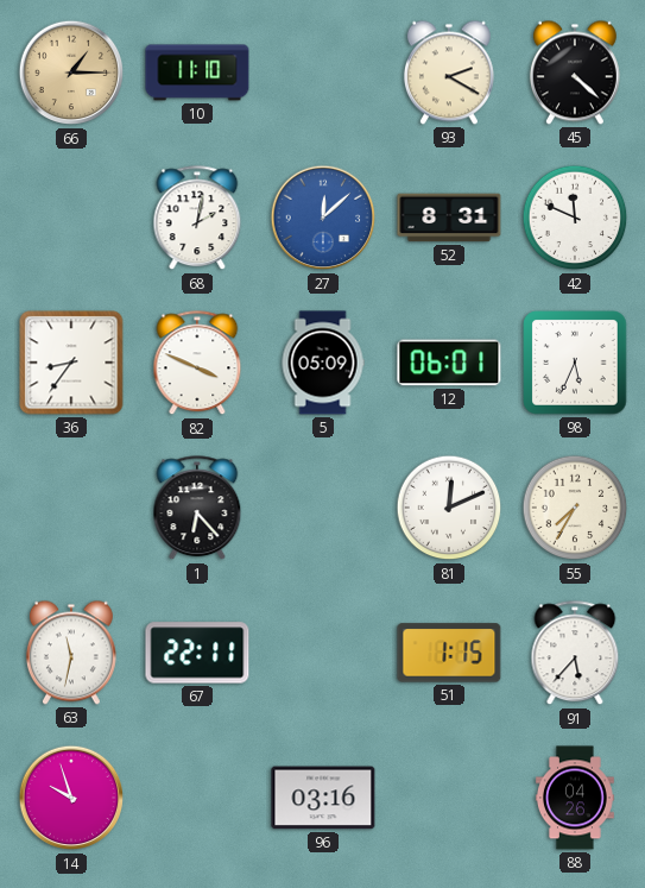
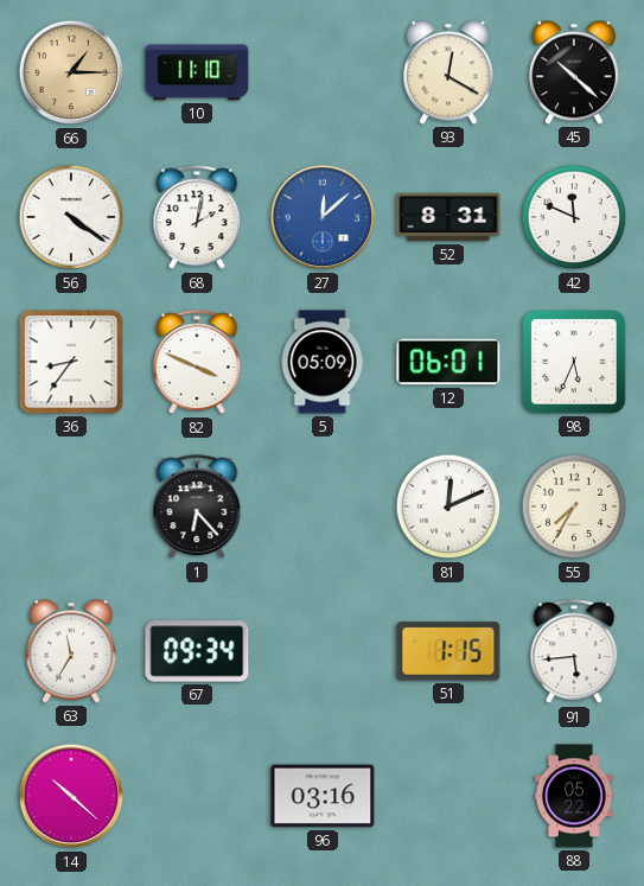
93: 2:20 -> 12:20
45: 4:22 -> 10:22
56: none -> 4:21
63: 11:32 -> 11:35
67: 22:11 -> 09:34
91: 5:37 -> 5:44
14: 9:57 -> 10:22
88: 04:26 -> 05:22
